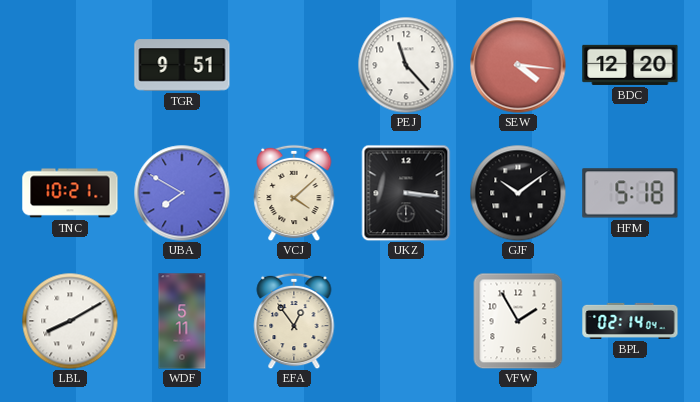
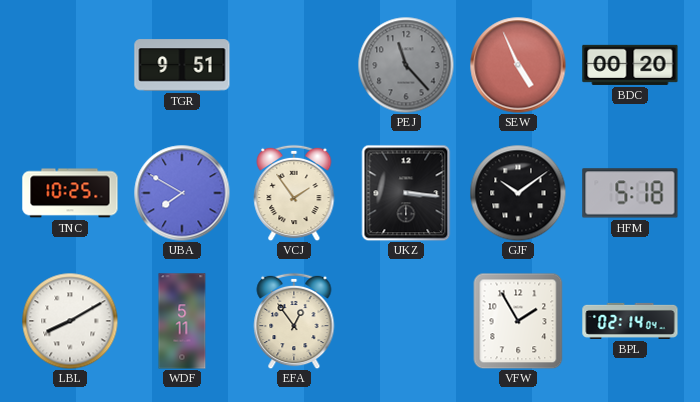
PEJ dial: white -> grey
SEW: 4:16 -> 4:56
BDC: 12:20 -> 00:20
TNC: 10:21 -> 10:25
VCJ: 4:08 -> 1:54
